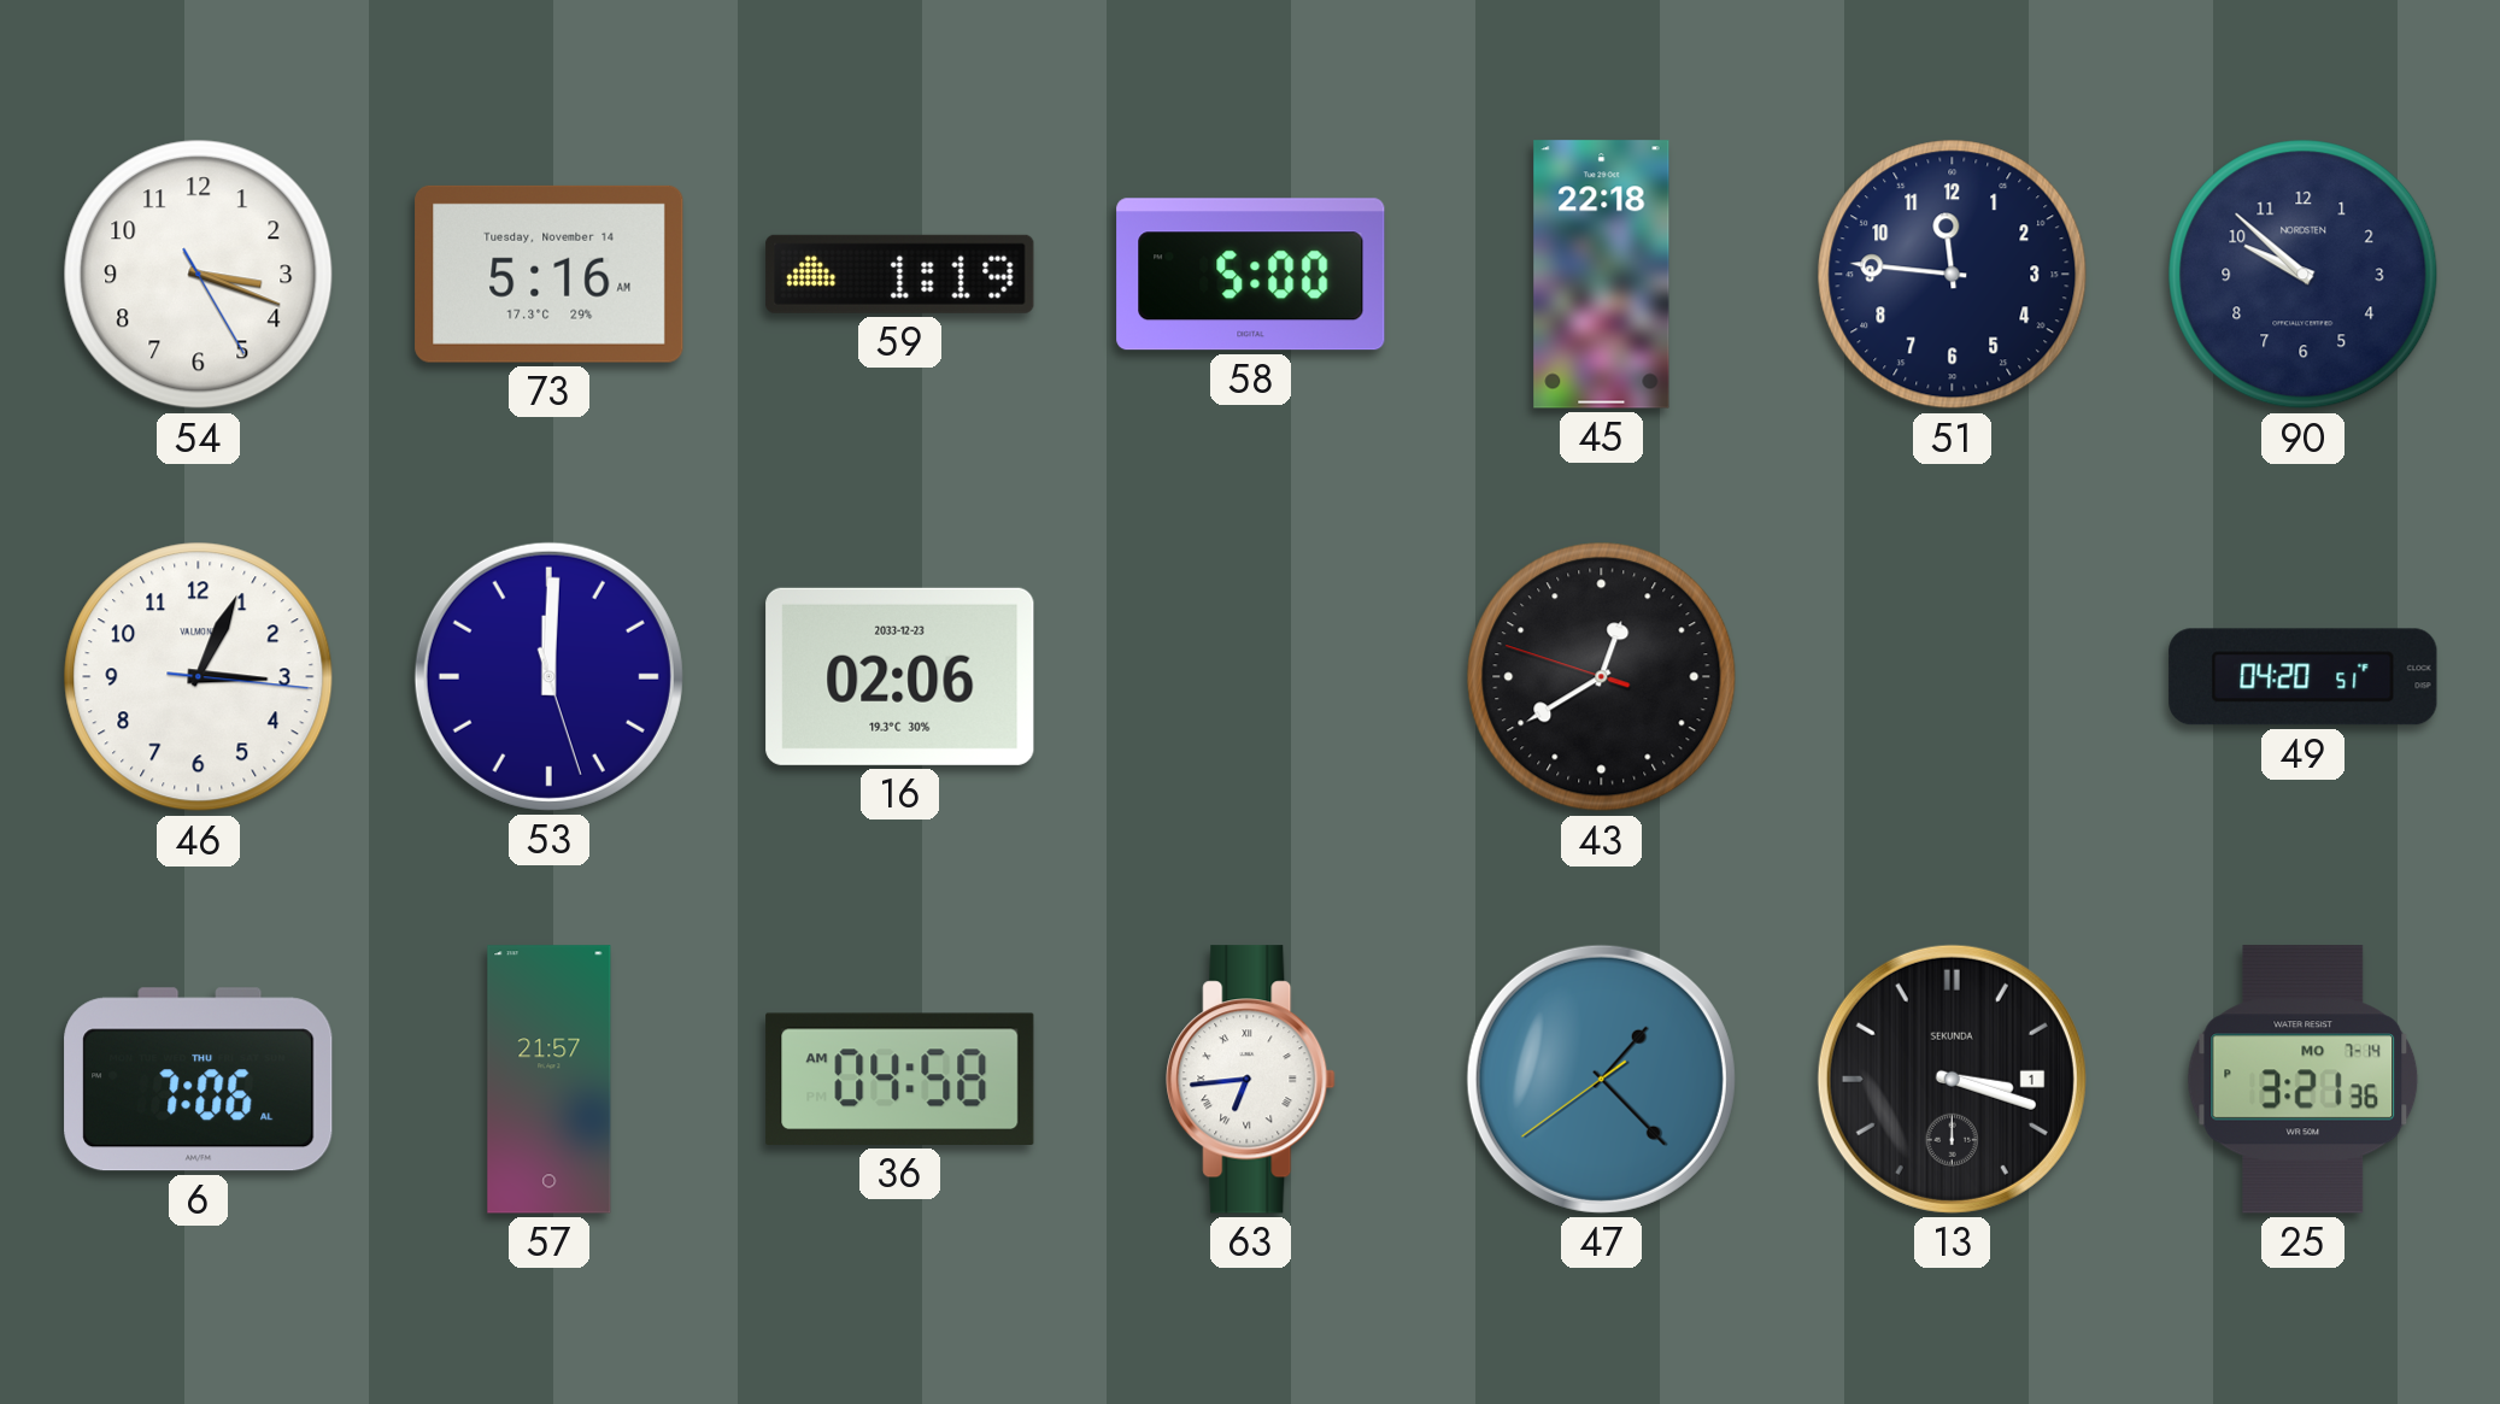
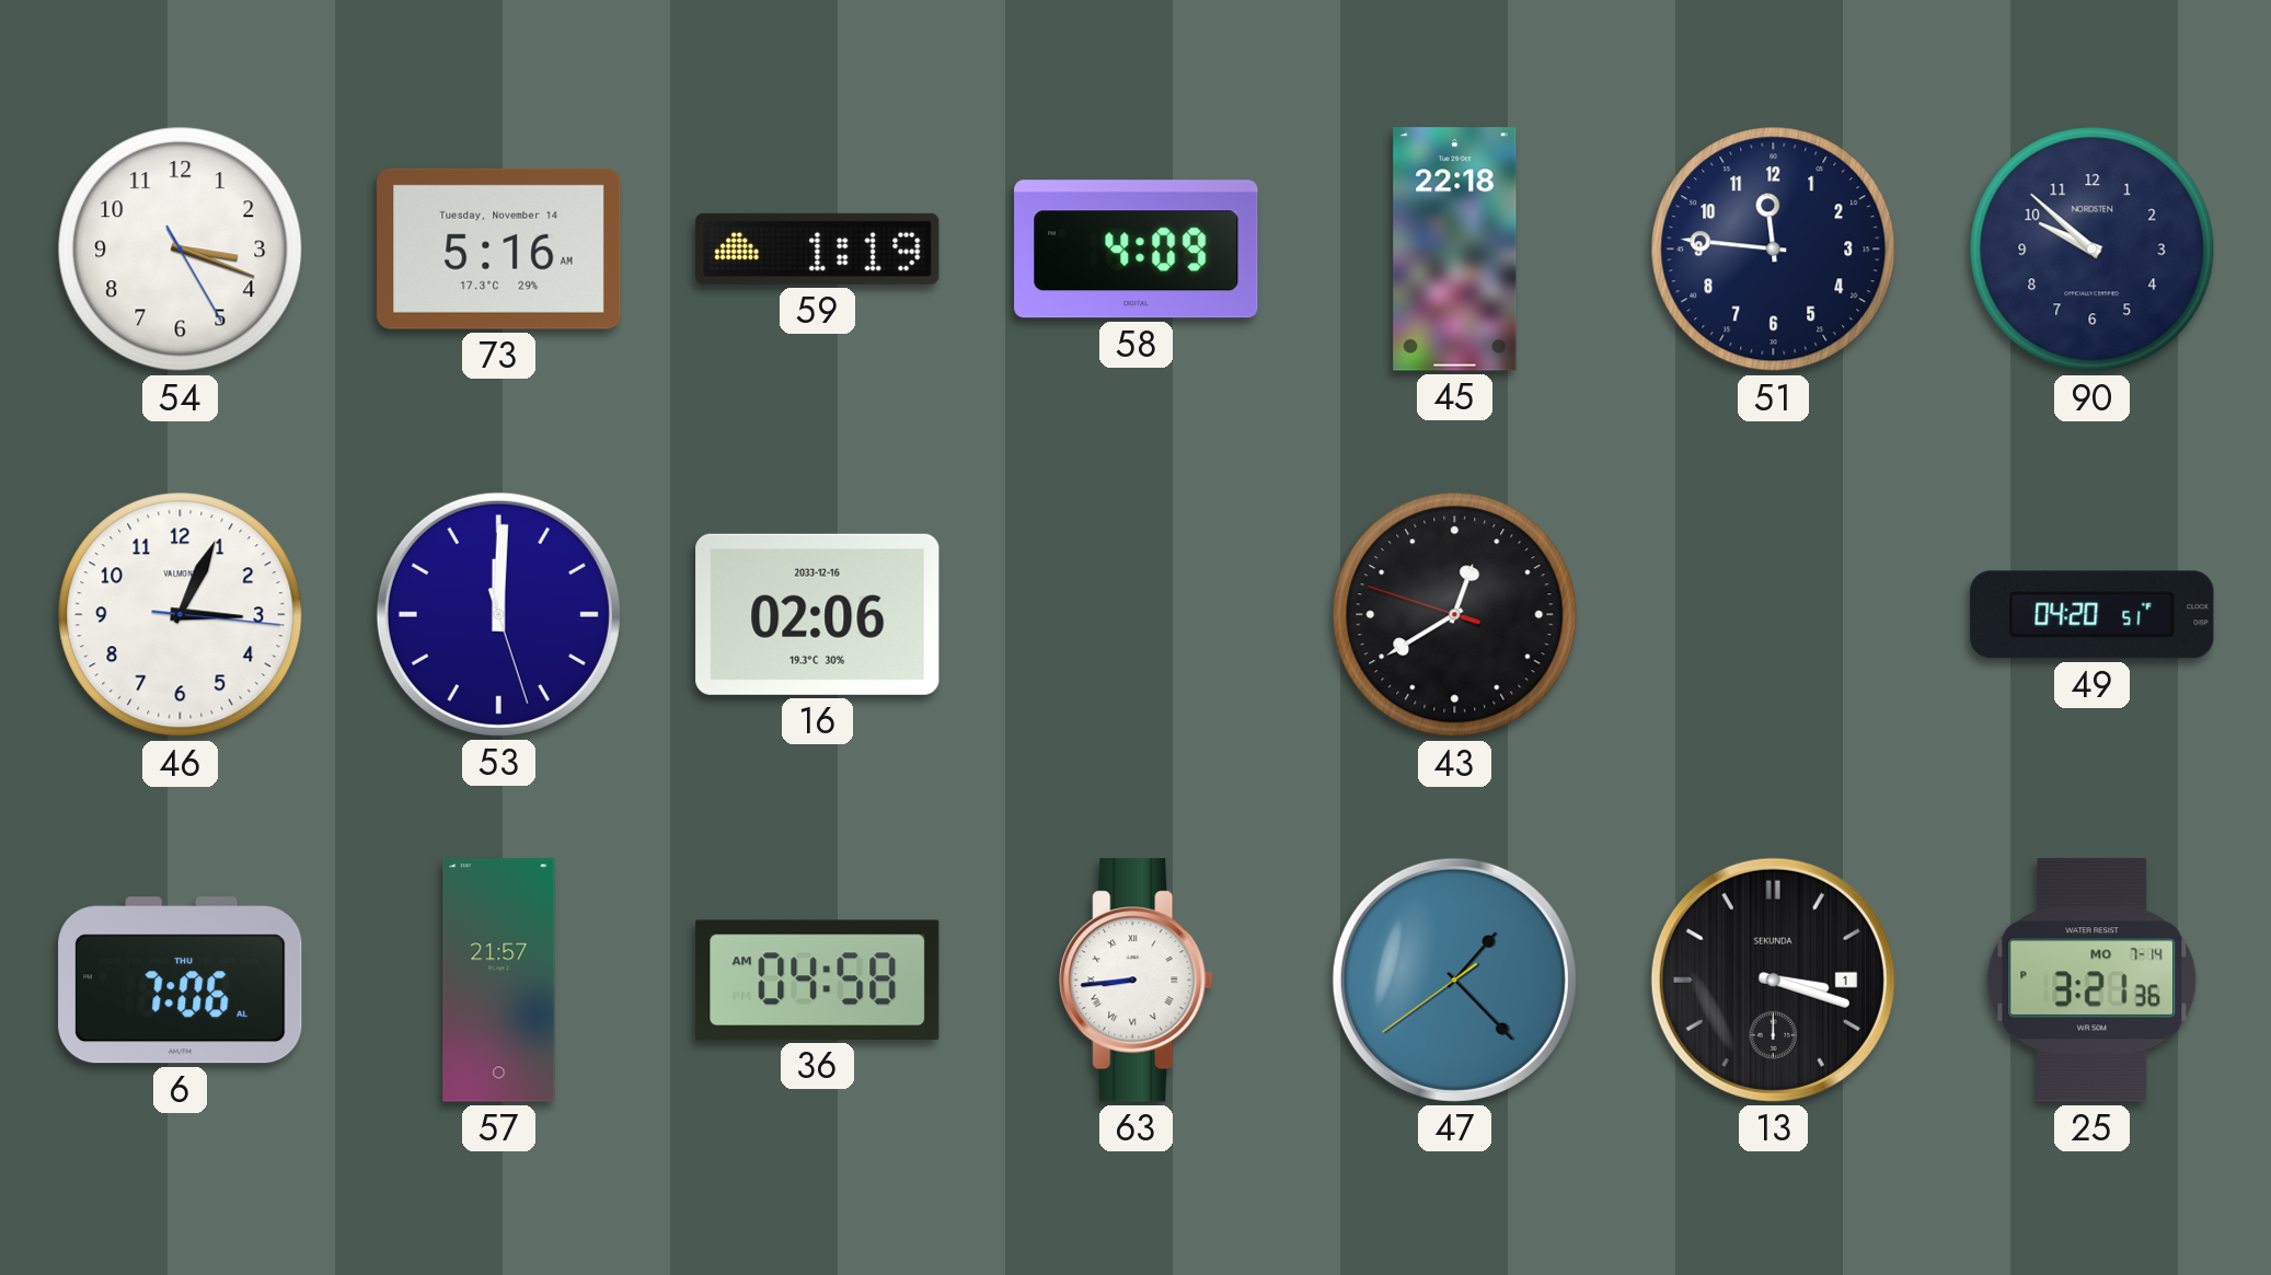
58: 5:00 -> 4:09
16 date: 2033-12-23 -> 2033-12-16
63: 6:44 -> 8:44
